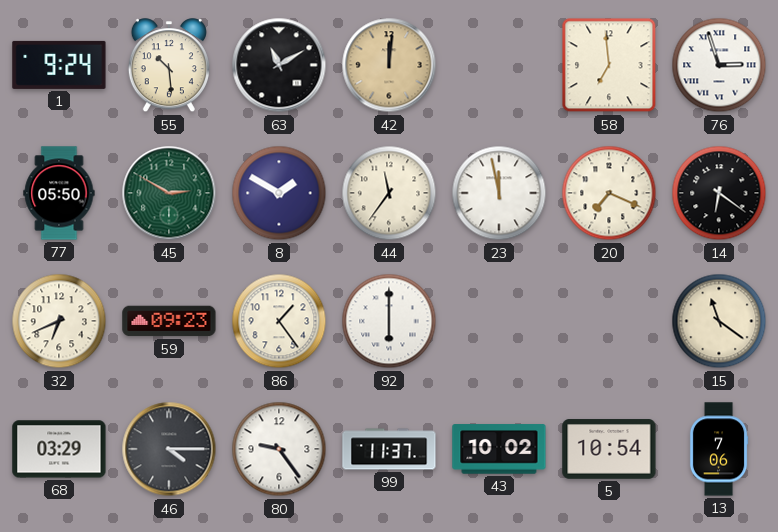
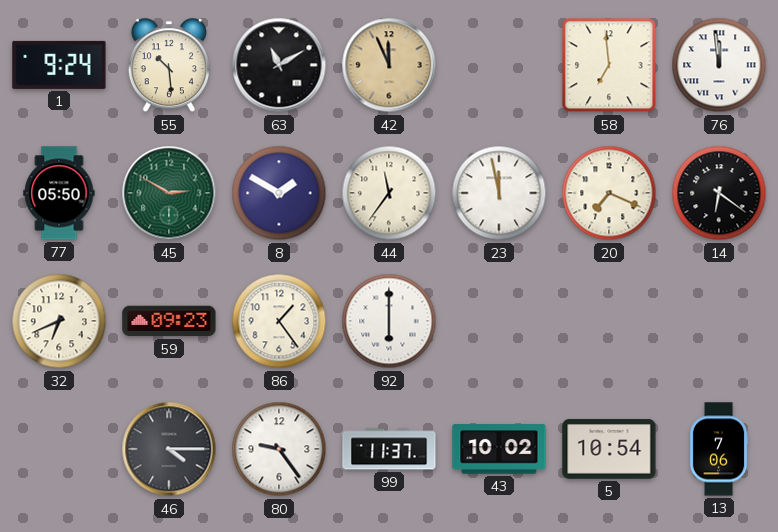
42: 12:01 -> 11:56
76: 2:57 -> 11:59
15: 11:21 -> none
68: 03:29 -> none
